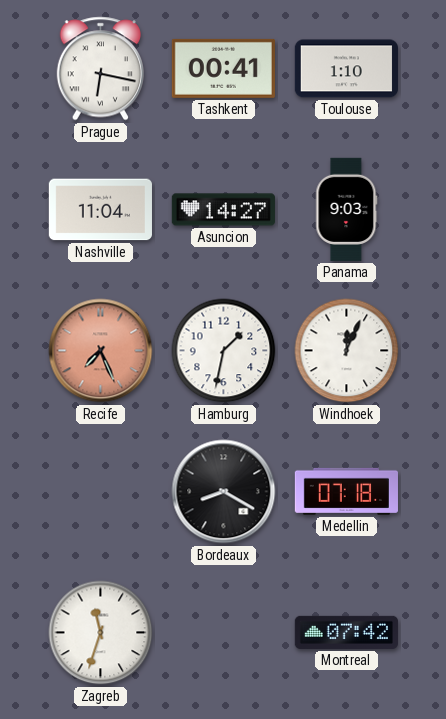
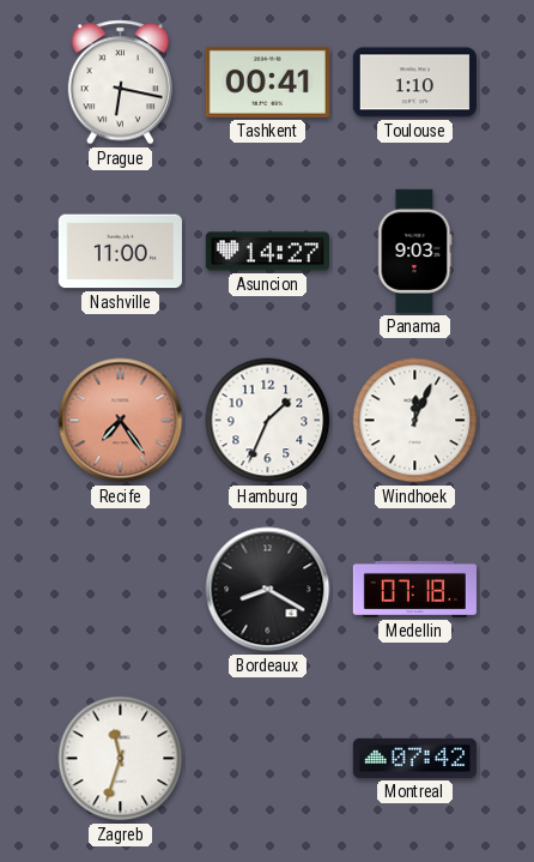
Nashville: 11:04 -> 11:00
Recife: 7:26 -> 7:24
Hamburg: 1:32 -> 1:34
